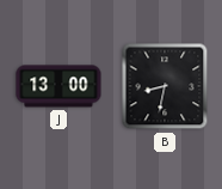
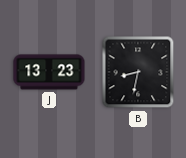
J: 13:00 -> 13:23
